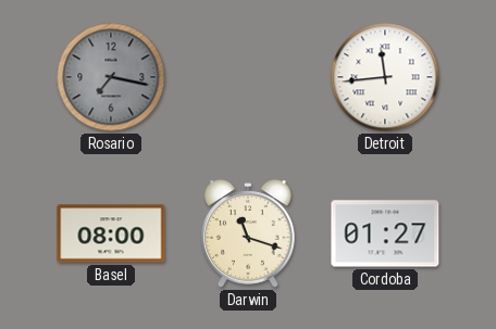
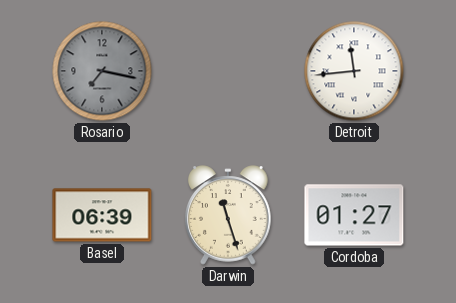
Basel: 08:00 -> 06:39
Darwin: 11:18 -> 11:27
